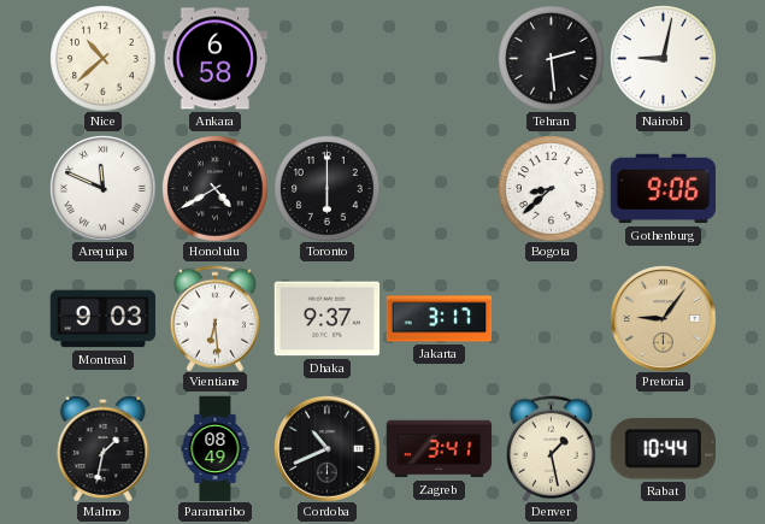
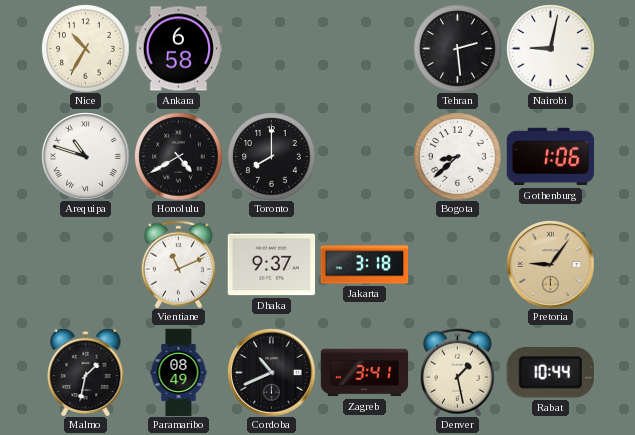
Nice: 10:38 -> 10:35
Arequipa: 11:49 -> 10:48
Toronto: 6:00 -> 8:00
Gothenburg: 9:06 -> 1:06
Montreal: 9:03 -> none
Vientiane: 6:29 -> 11:11
Jakarta: 3:17 -> 3:18
